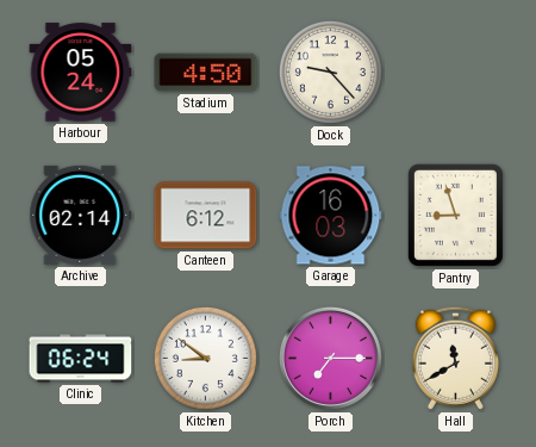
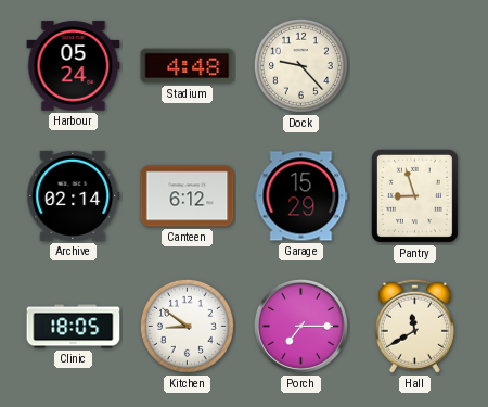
Stadium: 4:50 -> 4:48
Garage: 16:03 -> 15:29
Clinic: 06:24 -> 18:05
